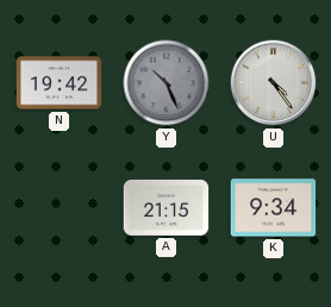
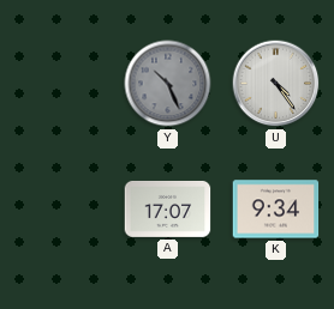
N: 19:42 -> none
A: 21:15 -> 17:07
